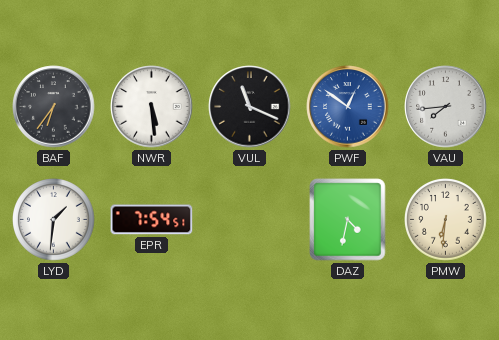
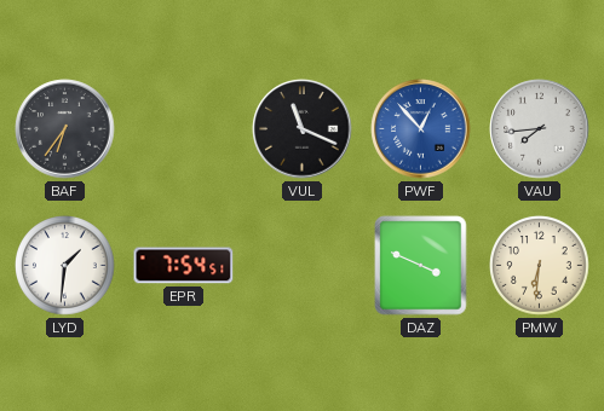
NWR: 5:29 -> none
PWF: 12:51 -> 12:53
DAZ: 4:32 -> 3:49
